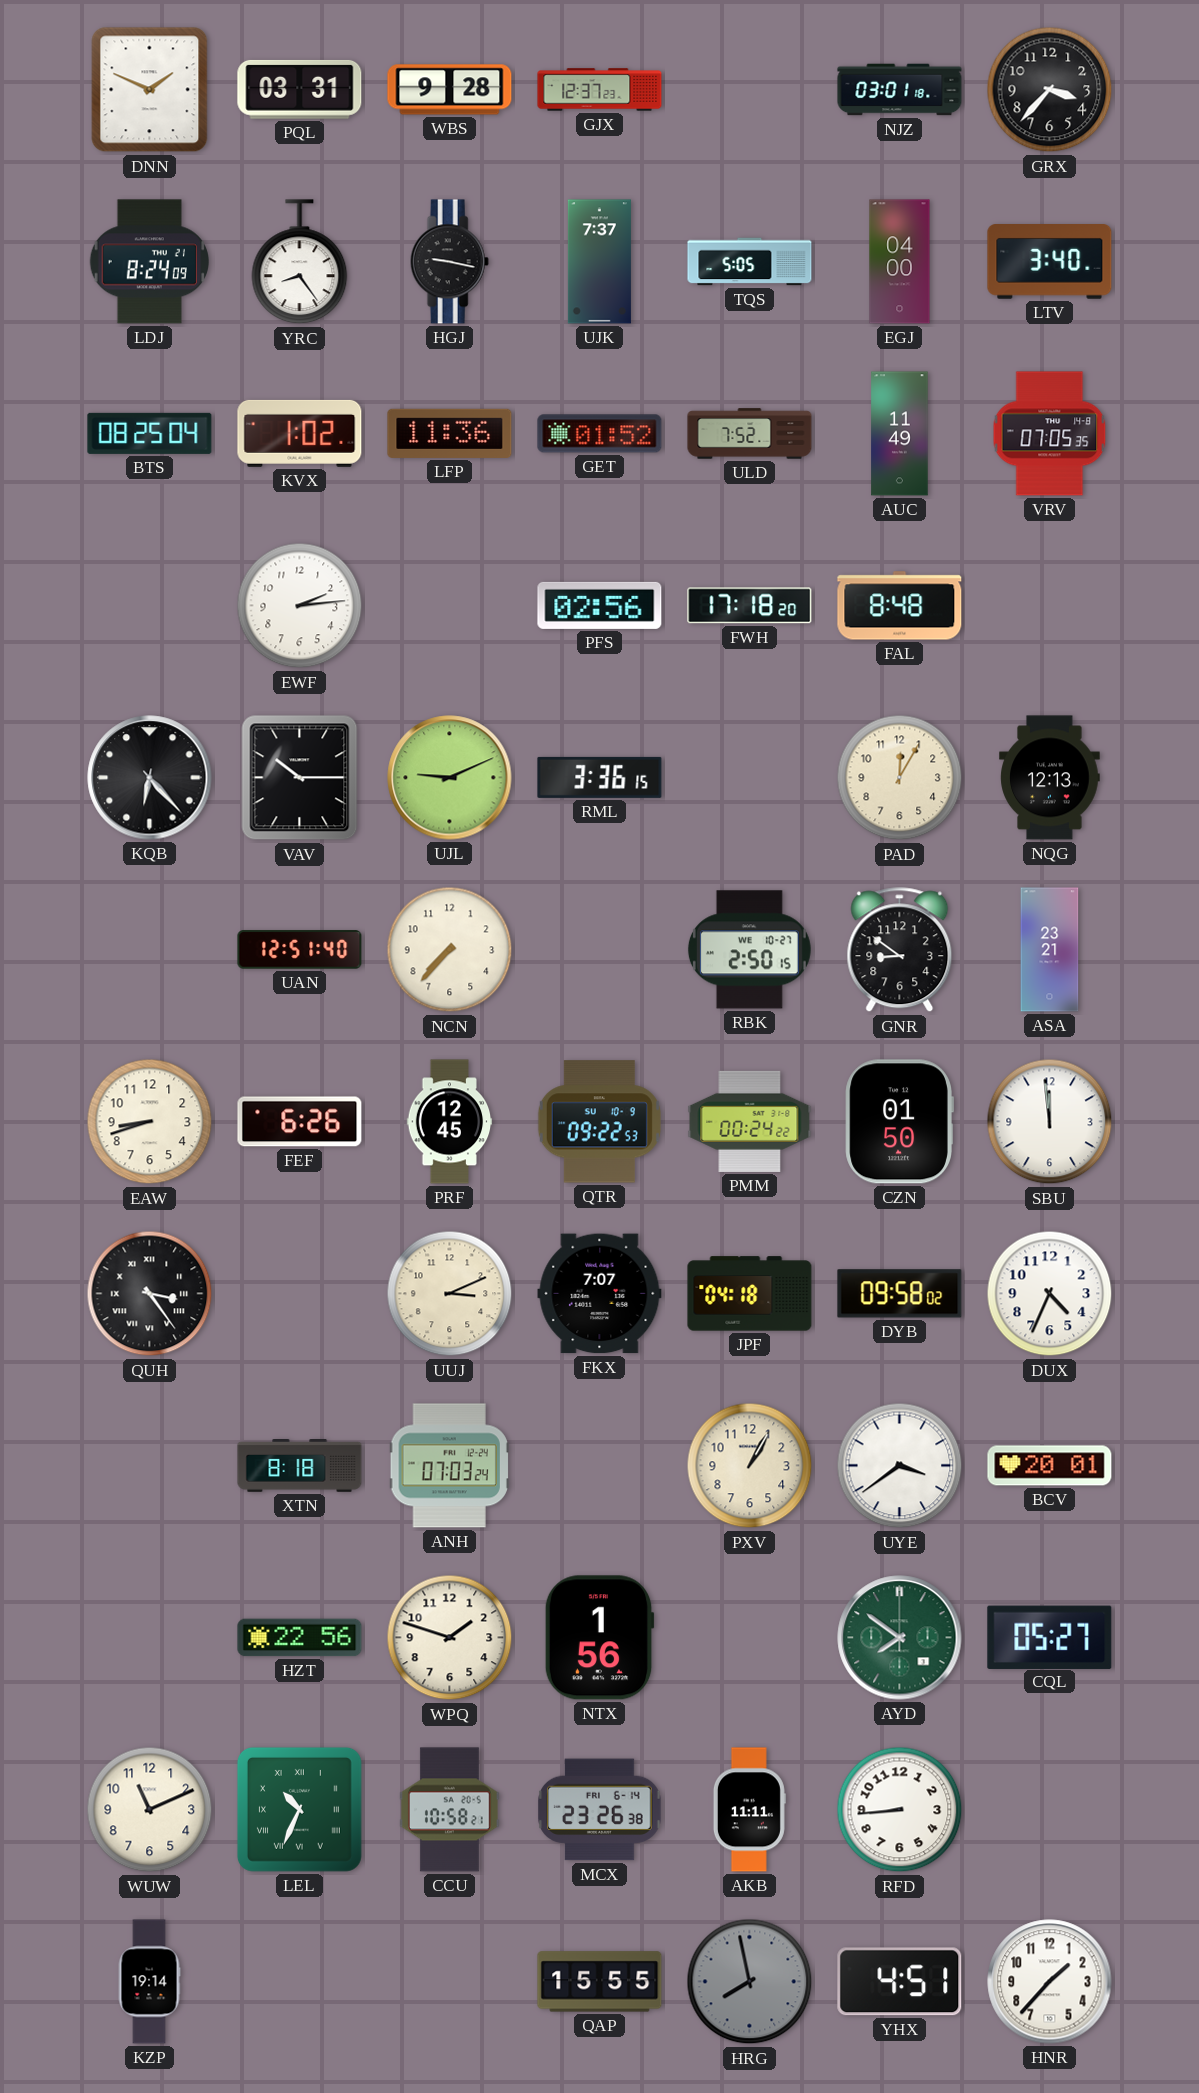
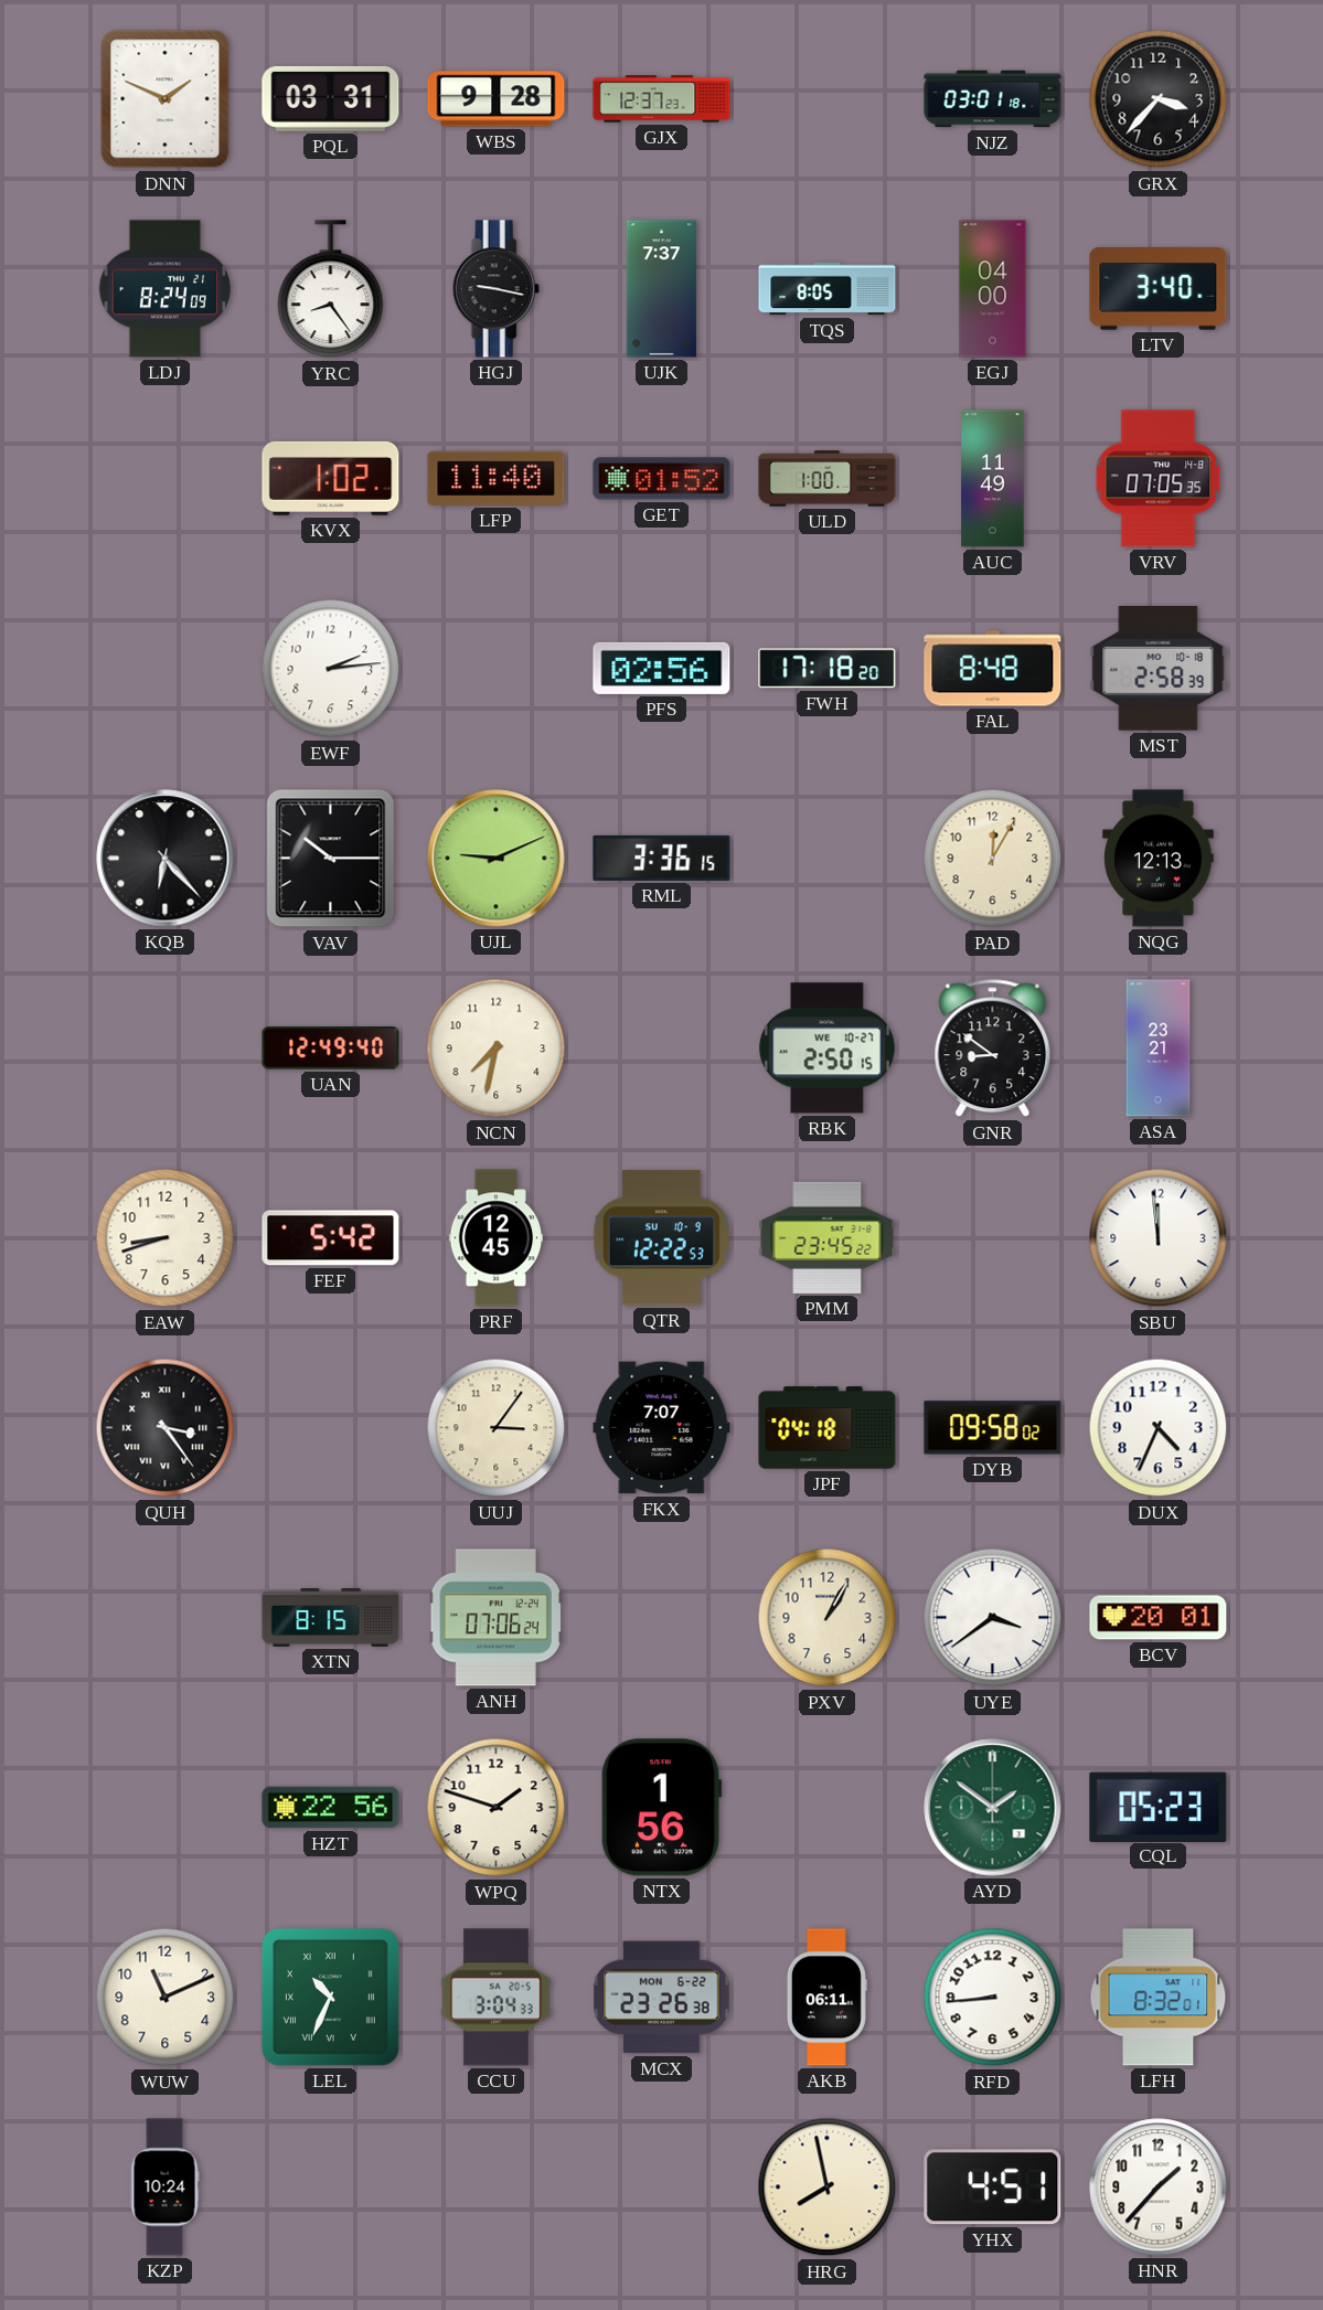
TQS: 5:05 -> 8:05
BTS: 08:25 -> none
LFP: 11:36 -> 11:40
ULD: 7:52 -> 1:00
MST: none -> 2:58
UAN: 12:51 -> 12:49
NCN: 7:37 -> 7:32
FEF: 6:26 -> 5:42
QTR: 09:22 -> 12:22
PMM: 00:24 -> 23:45
CZN: 01:50 -> none
UUJ: 3:11 -> 3:06
XTN: 8:18 -> 8:15
ANH: 07:03 -> 07:06
AYD: 7:51 -> 1:51
CQL: 05:27 -> 05:23
CCU: 10:58 -> 3:04
MCX date: FRI 6-14 -> MON 6-22
AKB: 11:11 -> 06:11
LFH: none -> 8:32
KZP: 19:14 -> 10:24
QAP: 15:55 -> none
HRG dial: grey -> cream
